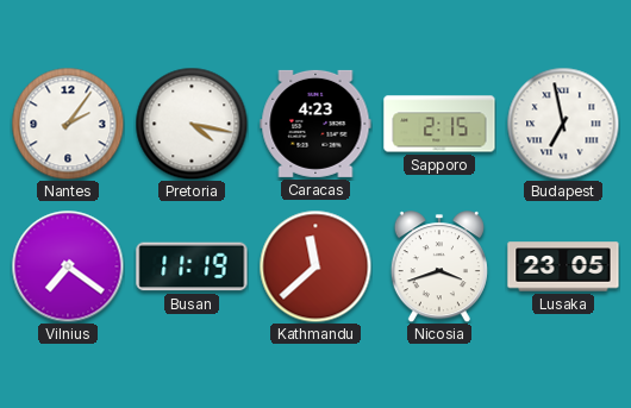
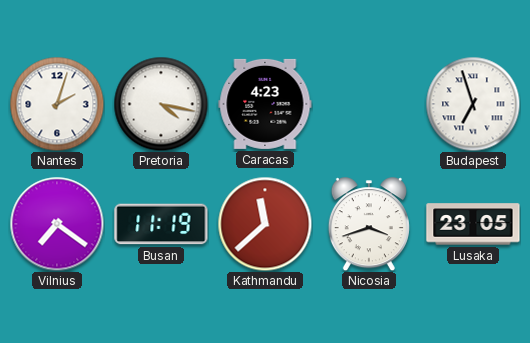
Nantes: 2:06 -> 2:03
Sapporo: 2:15 -> none
Budapest: 6:58 -> 6:57
